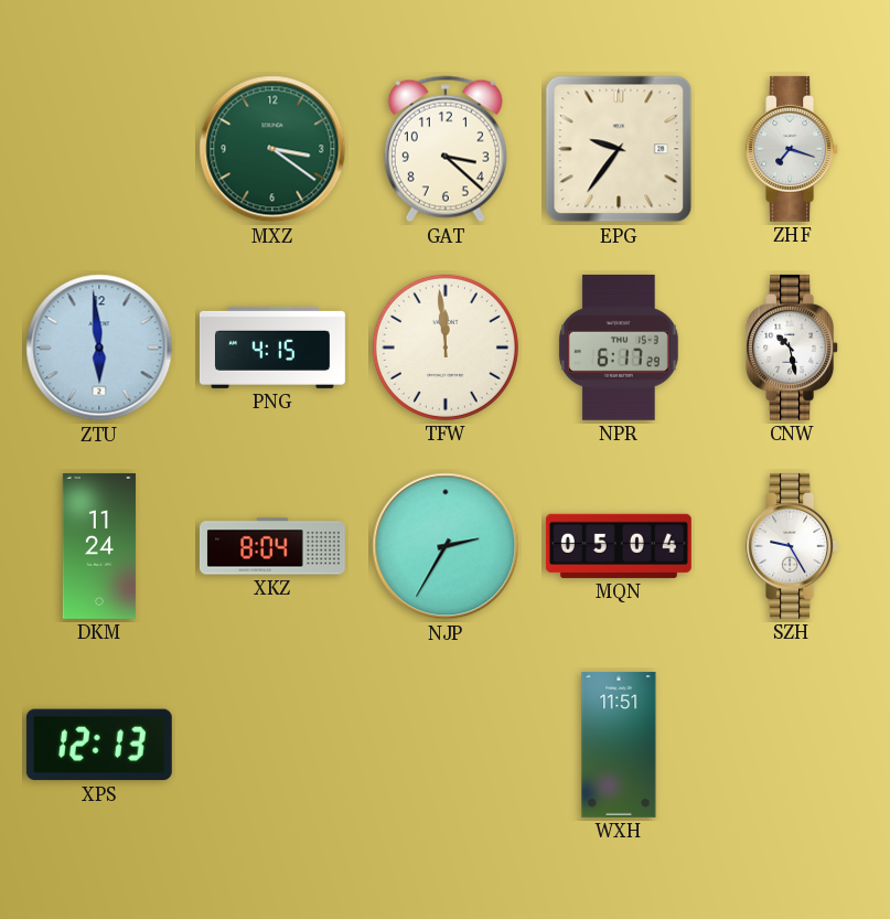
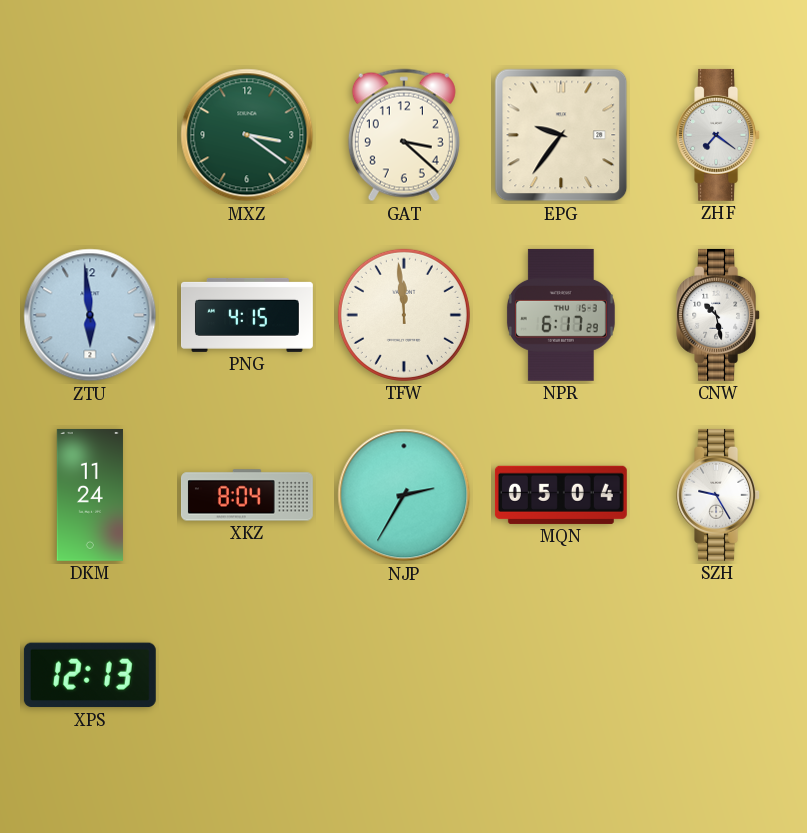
ZHF: 7:18 -> 7:21
WXH: 11:51 -> none
